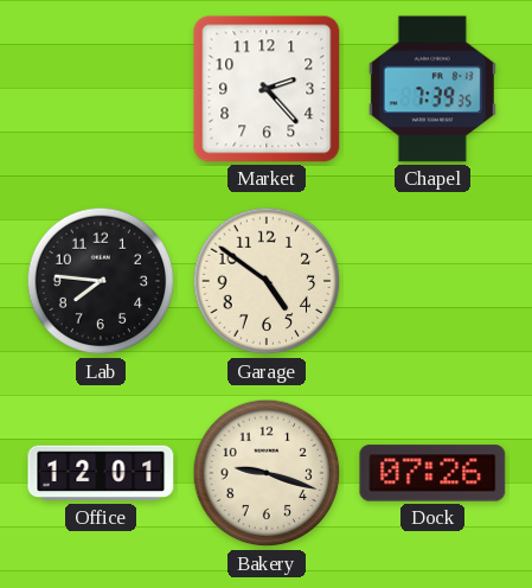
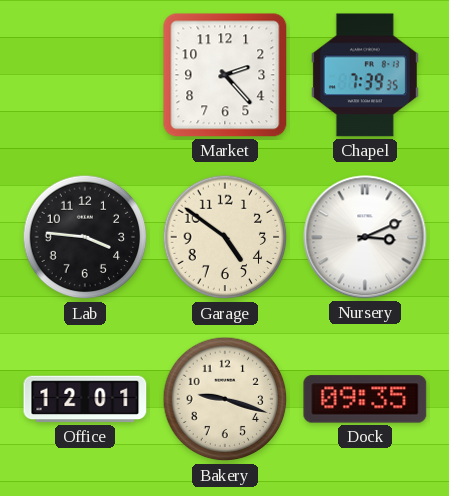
Lab: 7:46 -> 3:46
Nursery: none -> 3:11
Dock: 07:26 -> 09:35
